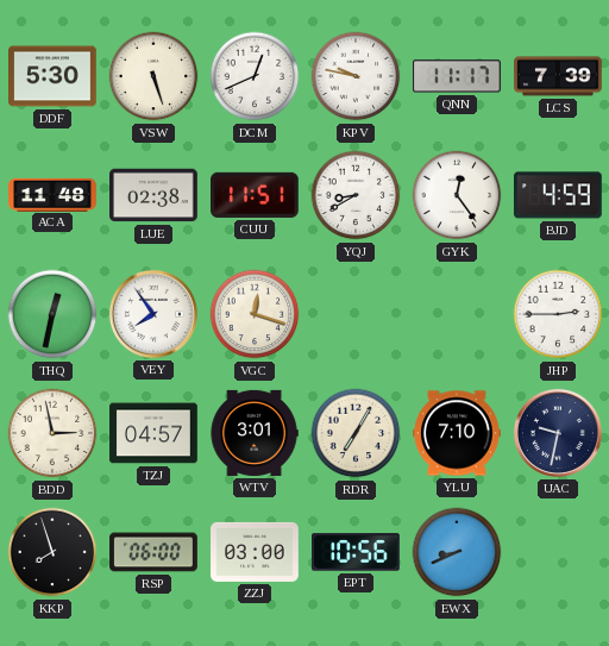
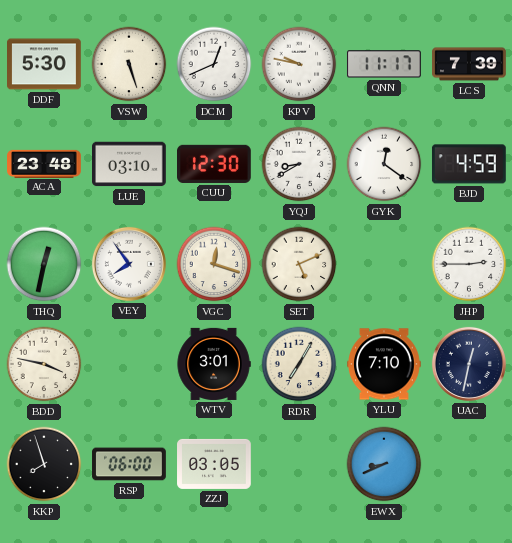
ACA: 11:48 -> 23:48
LUE: 02:38 -> 03:10
CUU: 11:51 -> 12:30
GYK: 12:24 -> 12:21
SET: none -> 5:11
BDD: 2:58 -> 3:47
TZJ: 04:57 -> none
UAC: 9:32 -> 12:32
ZZJ: 03:00 -> 03:05
EPT: 10:56 -> none
